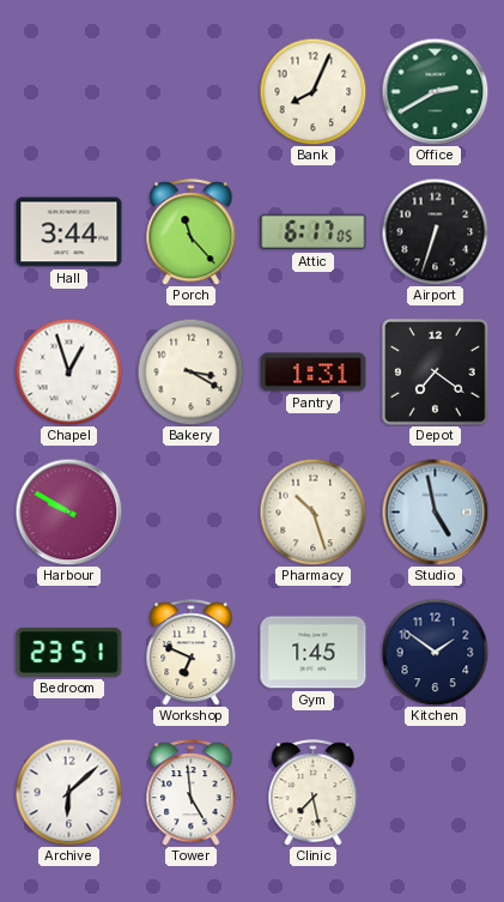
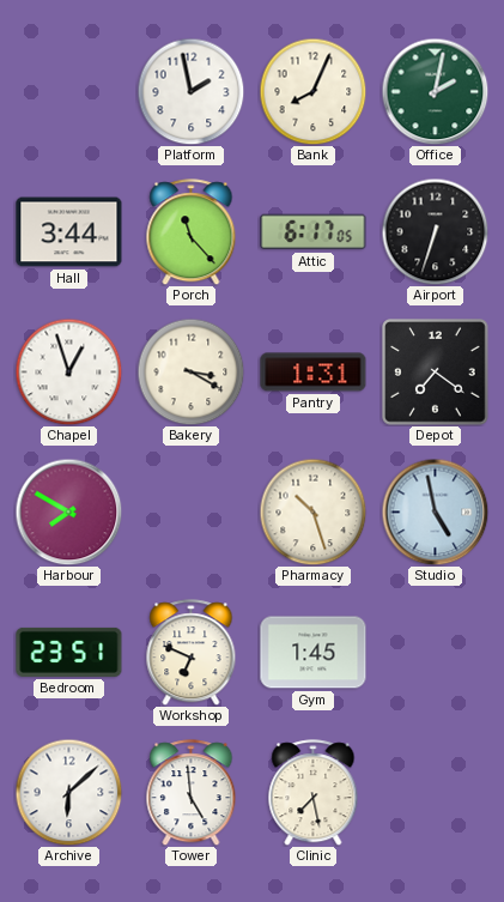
Platform: none -> 1:58
Office: 2:40 -> 2:02
Harbour: 9:50 -> 7:50
Kitchen: 1:51 -> none
